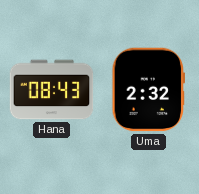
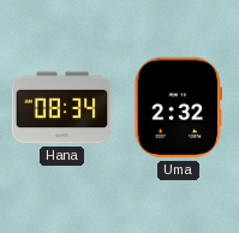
Hana: 08:43 -> 08:34
